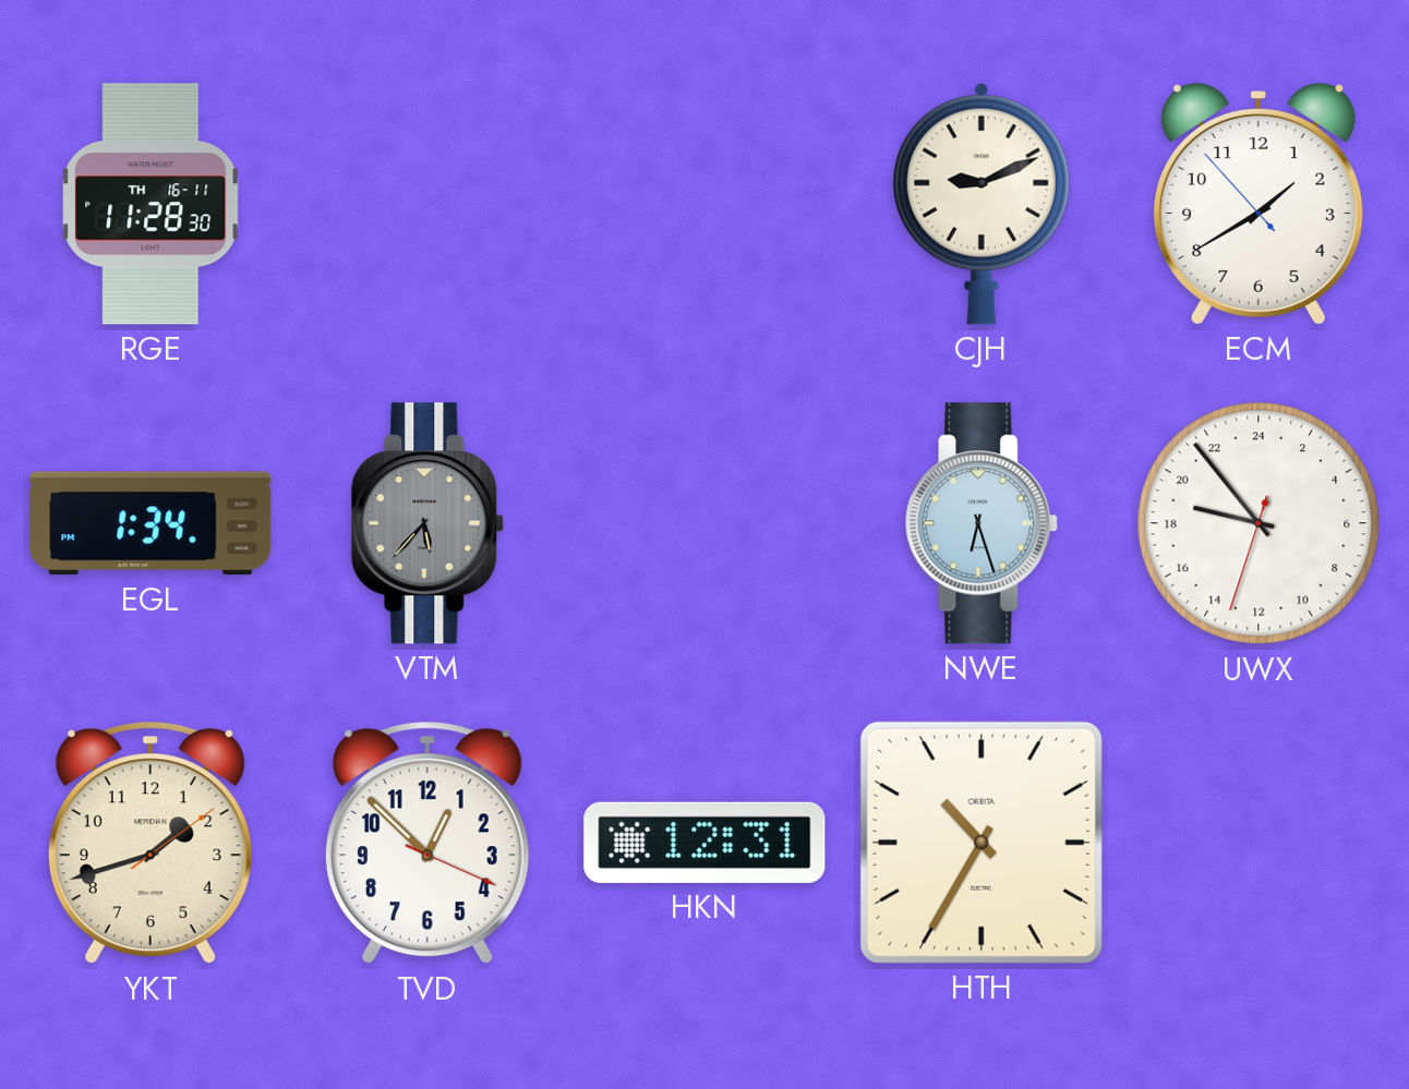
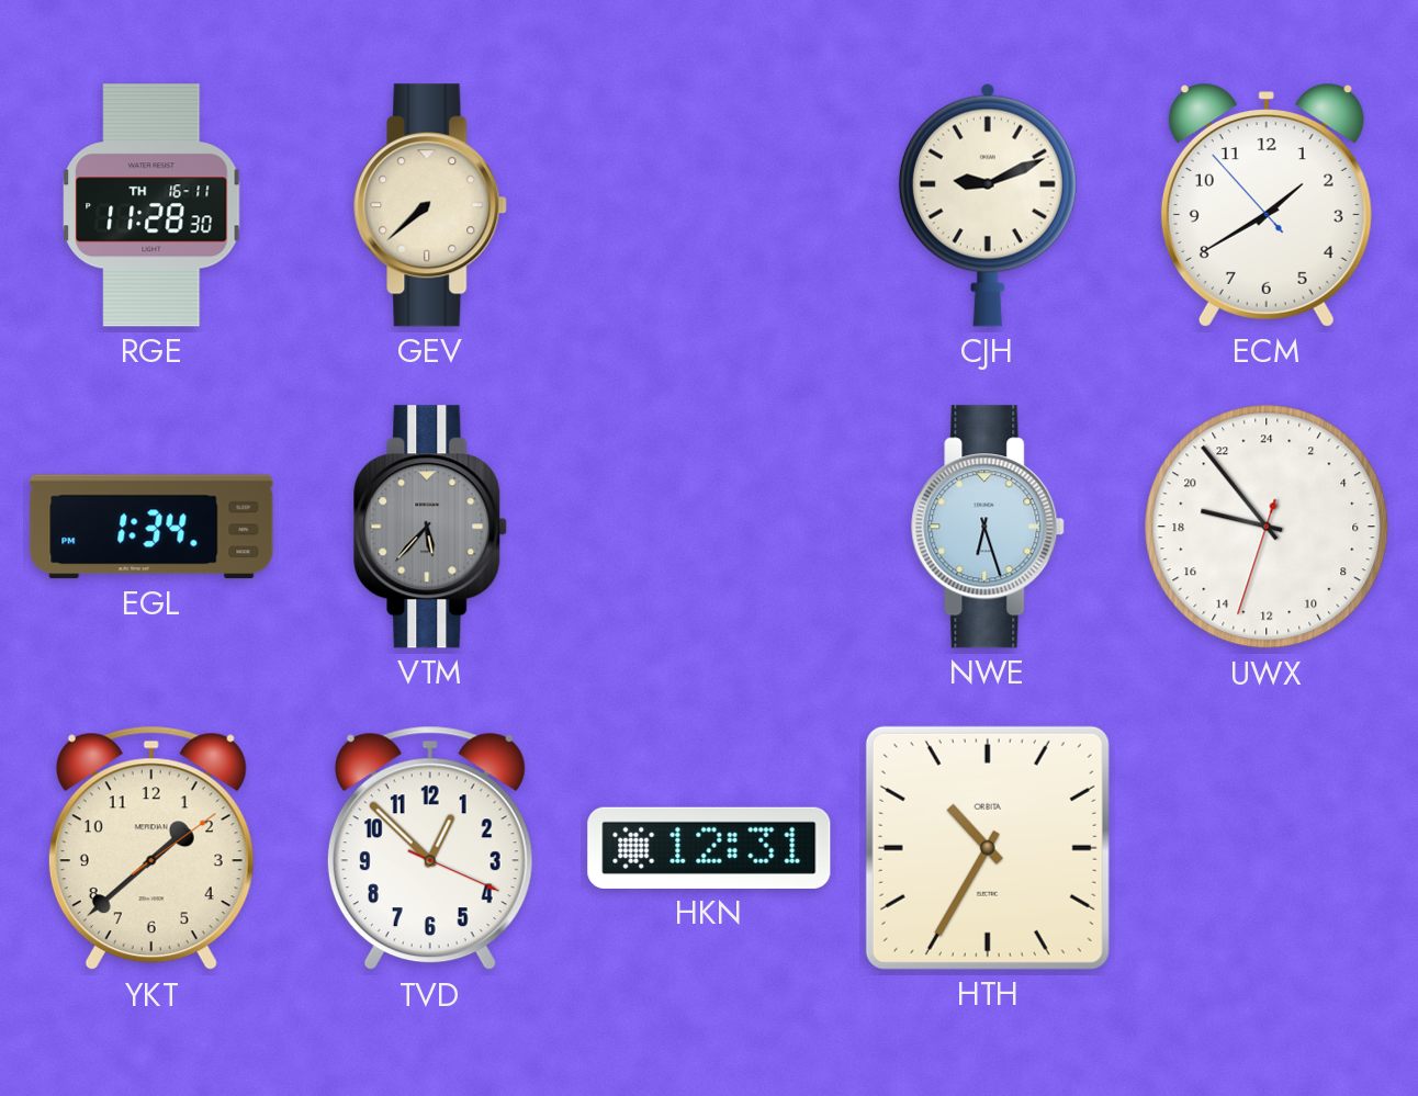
GEV: none -> 7:38
YKT: 1:42 -> 1:38
